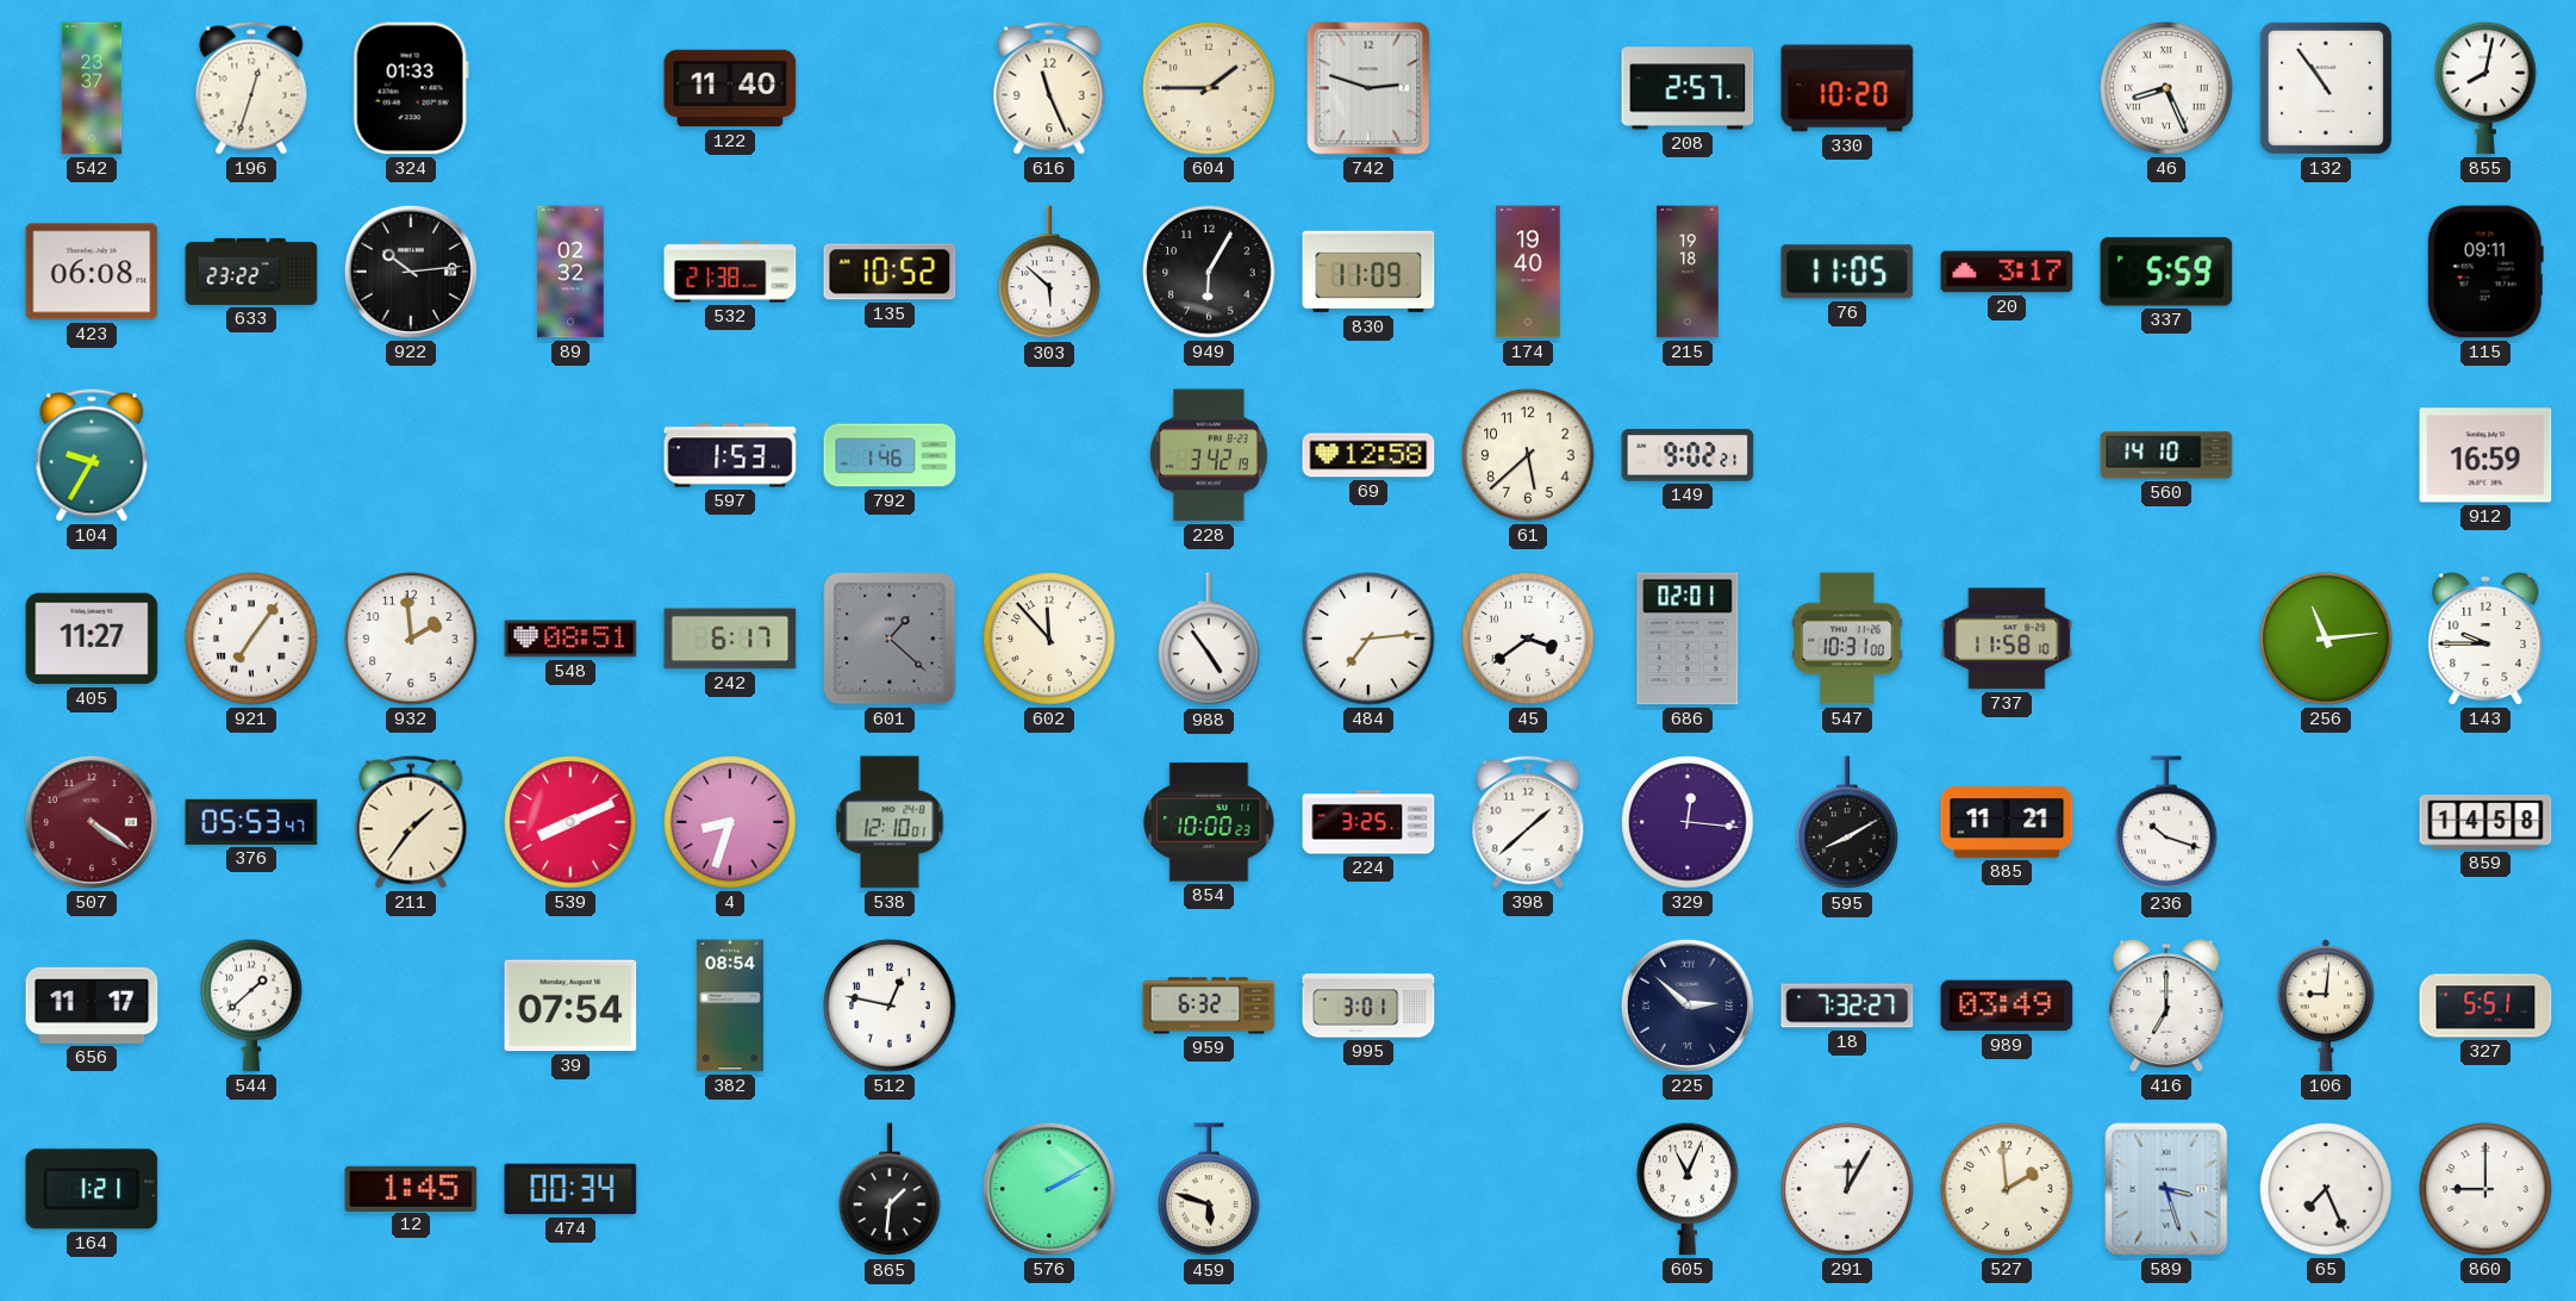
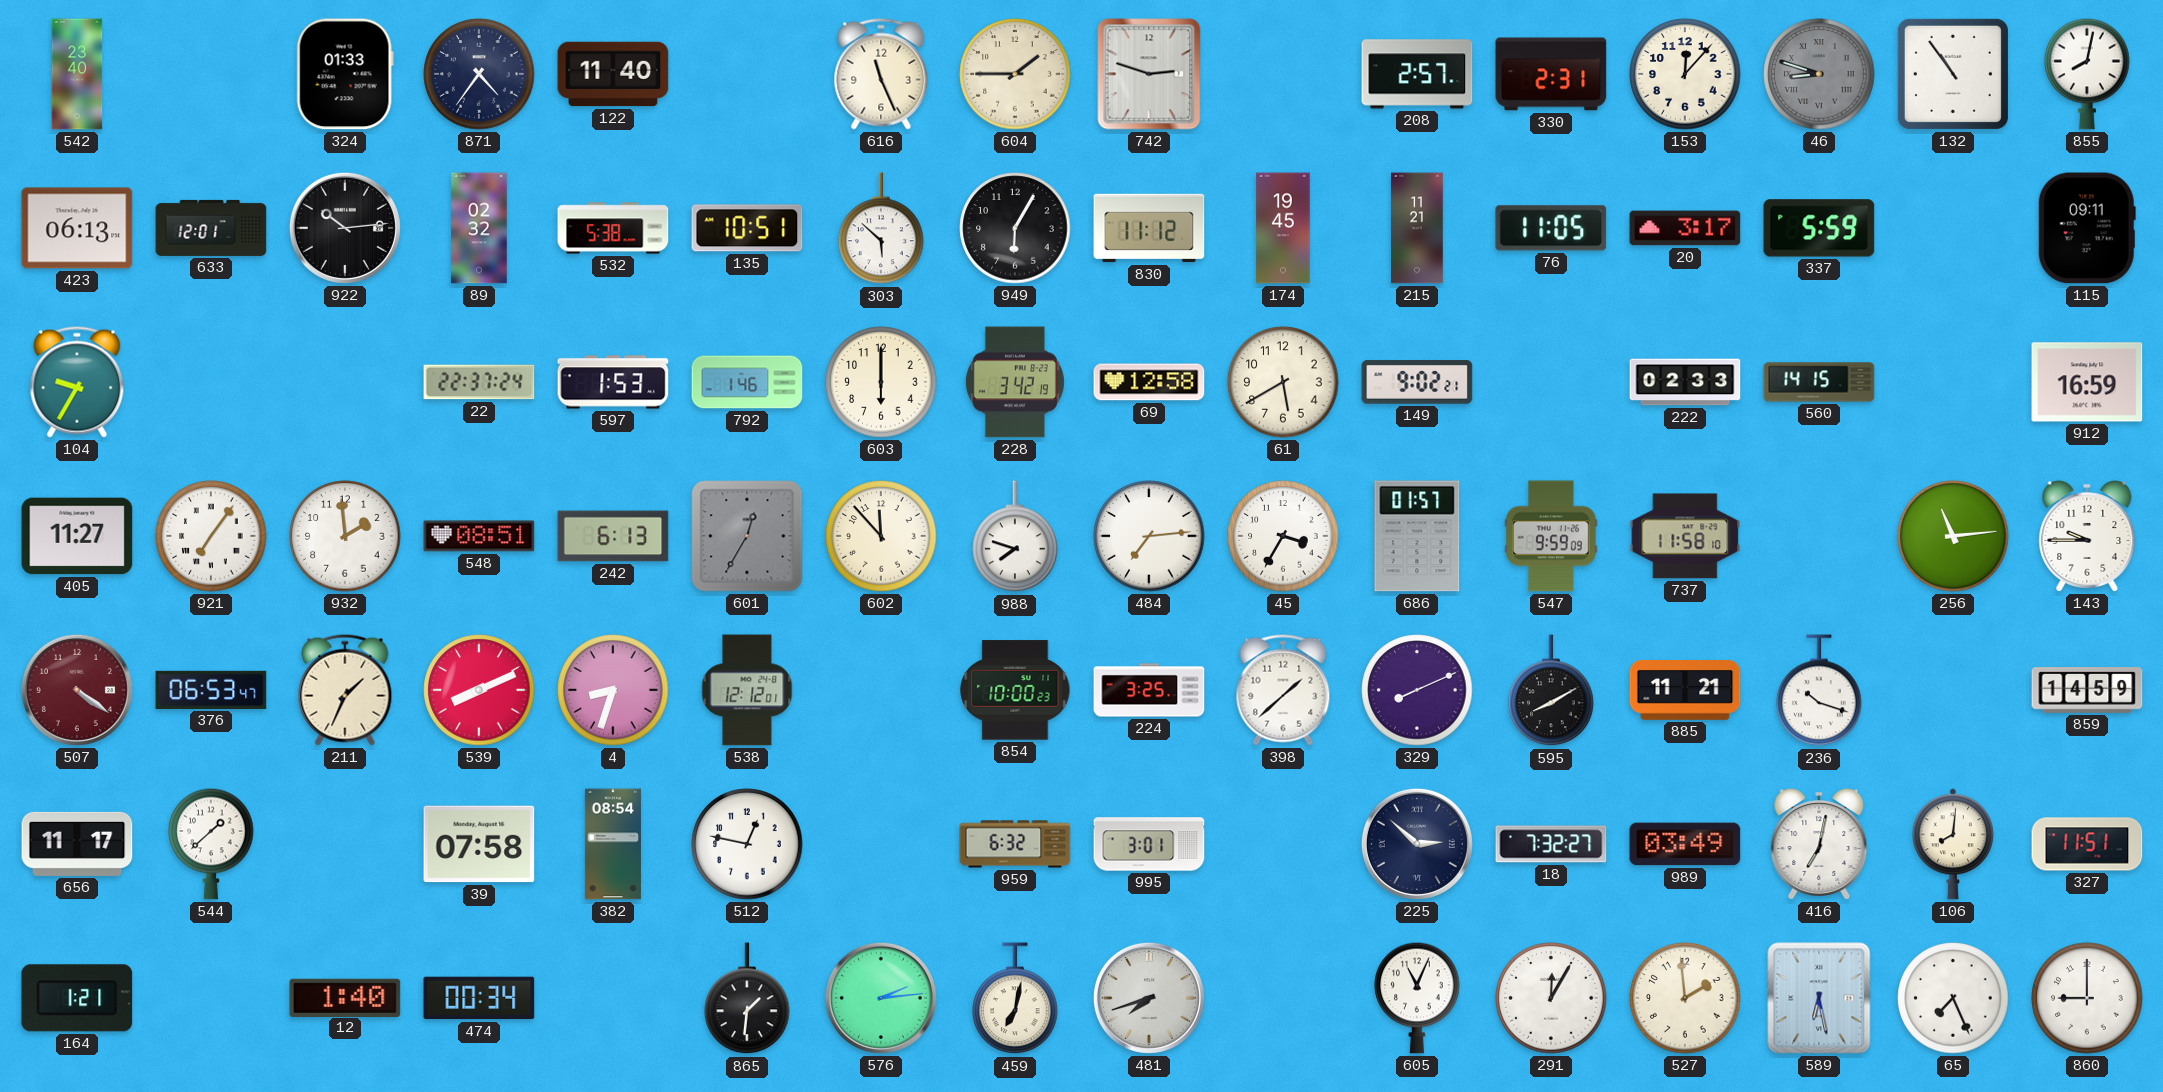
542: 23:37 -> 23:40
196: 12:33 -> none
871: none -> 4:36
330: 10:20 -> 2:31
153: none -> 12:07
46: 8:26 -> 8:48
46 dial: white -> grey
423: 06:08 -> 06:13
633: 23:22 -> 12:01
532: 21:38 -> 5:38
135: 10:52 -> 10:51
830: 11:09 -> 11:12
174: 19:40 -> 19:45
215: 19:18 -> 11:21
22: none -> 22:37
603: none -> 6:00
61: 5:38 -> 5:40
222: none -> 02:33
560: 14:10 -> 14:15
242: 6:17 -> 6:13
601: 1:22 -> 12:35
988: 4:54 -> 7:48
45: 3:39 -> 3:35
686: 02:01 -> 01:57
547: 10:31 -> 9:59
376: 05:53 -> 06:53
211: 1:36 -> 1:34
538: 12:10 -> 12:12
329: 12:16 -> 8:11
859: 14:58 -> 14:59
39: 07:54 -> 07:58
416: 7:00 -> 7:02
106: 9:01 -> 8:01
327: 5:51 -> 11:51
12: 1:45 -> 1:40
576: 2:10 -> 2:14
459: 5:48 -> 7:02
481: none -> 7:42
589: 3:27 -> 6:28
